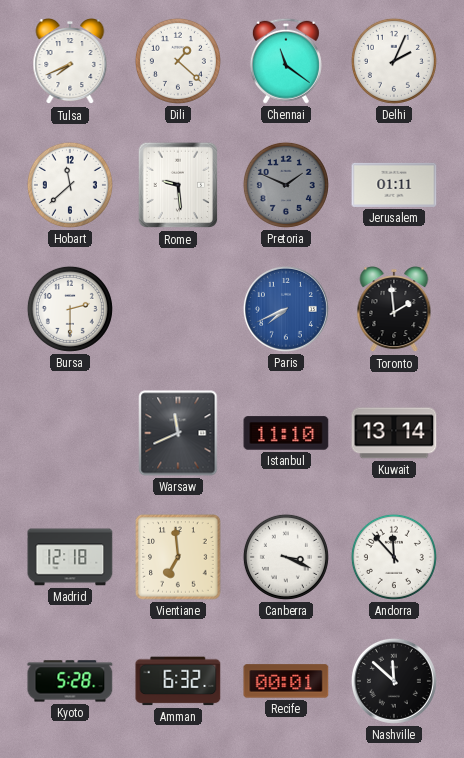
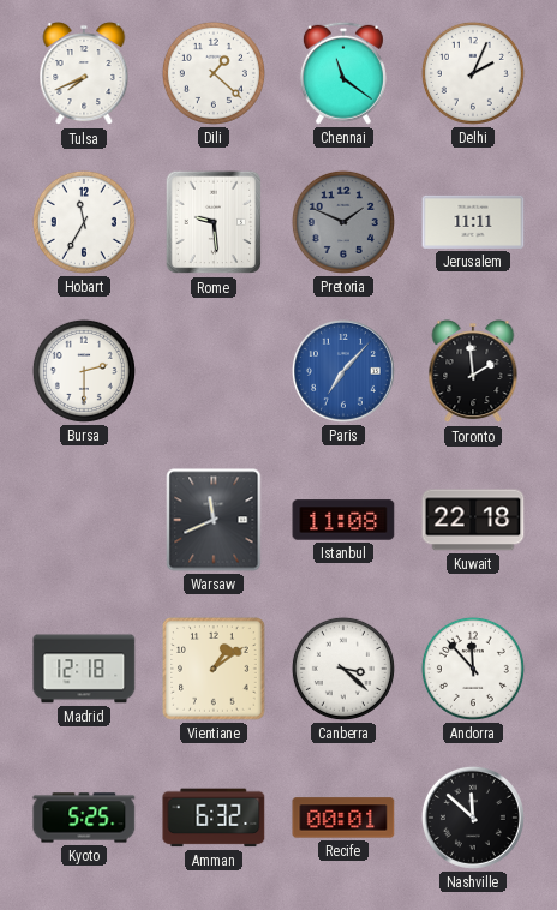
Hobart: 11:38 -> 11:35
Jerusalem: 01:11 -> 11:11
Paris: 7:41 -> 7:07
Istanbul: 11:10 -> 11:08
Kuwait: 13:14 -> 22:18
Vientiane: 6:59 -> 1:09
Canberra: 3:19 -> 3:22
Kyoto: 5:28 -> 5:25
